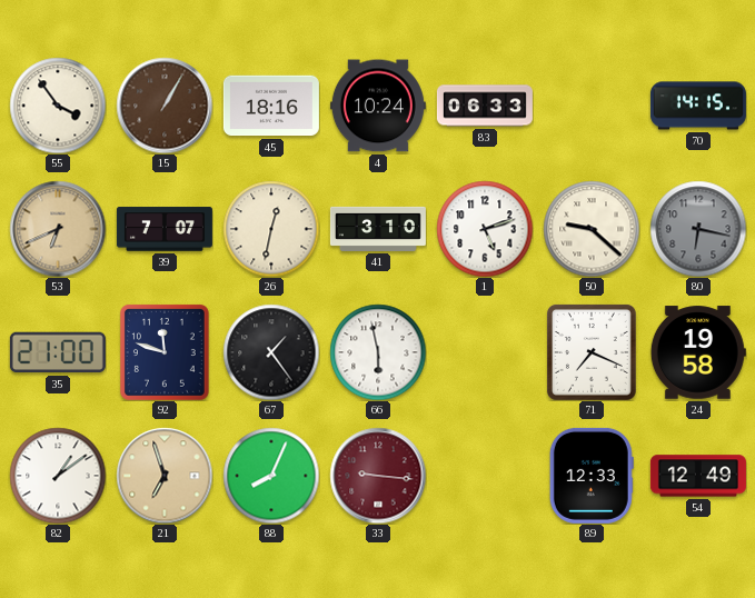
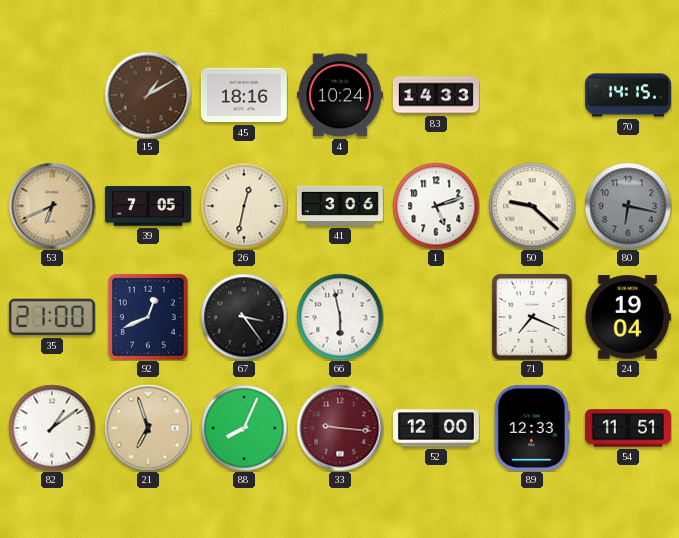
55: 3:54 -> none
15: 1:05 -> 1:10
83: 06:33 -> 14:33
39: 7:07 -> 7:05
41: 3:10 -> 3:06
92: 11:48 -> 12:41
67: 1:24 -> 3:24
24: 19:58 -> 19:04
52: none -> 12:00
54: 12:49 -> 11:51
